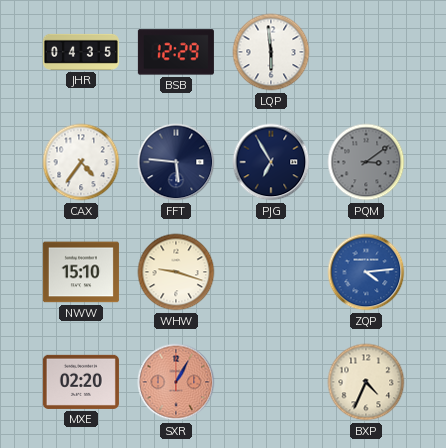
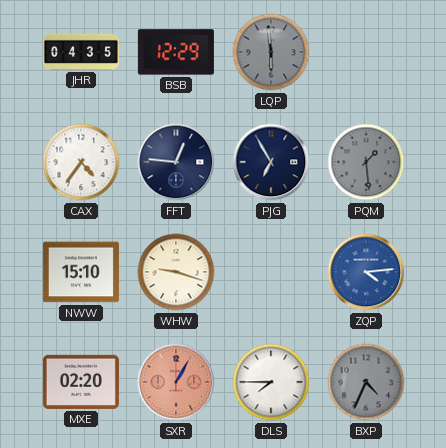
LQP dial: white -> grey
FFT: 5:46 -> 12:46
PQM: 3:09 -> 1:29
DLS: none -> 7:45
BXP dial: cream -> grey
